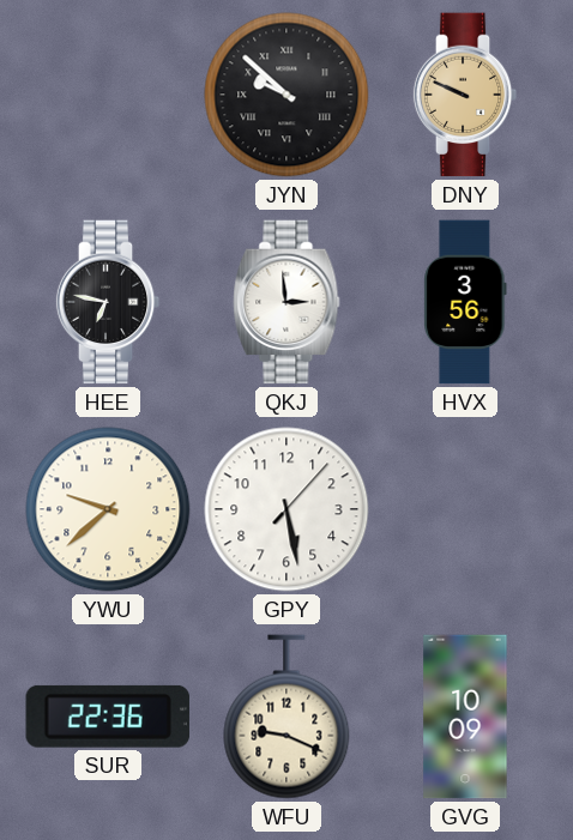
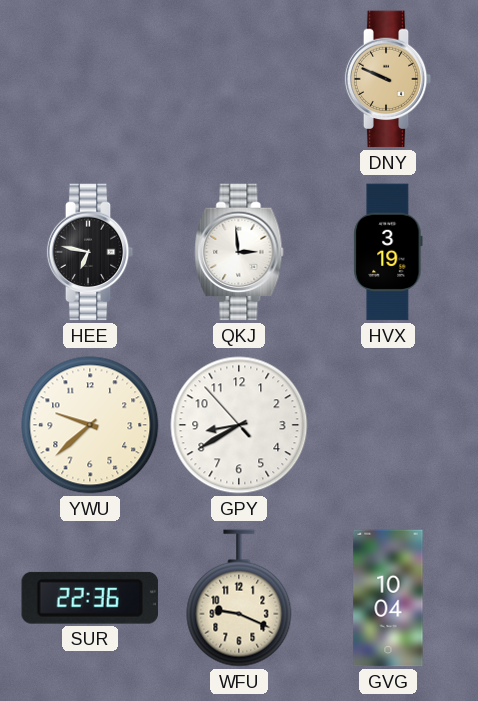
JYN: 9:52 -> none
HVX: 3:56 -> 3:19
GPY: 5:28 -> 8:39
GVG: 10:09 -> 10:04
